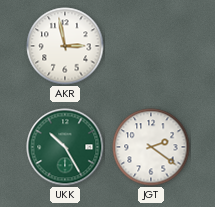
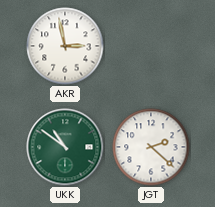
UKK: 10:25 -> 10:51
JGT: 2:21 -> 2:22
